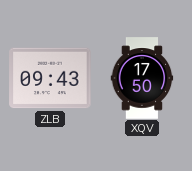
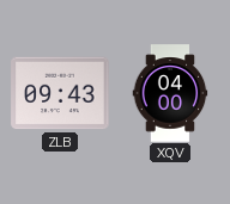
XQV: 17:50 -> 04:00
